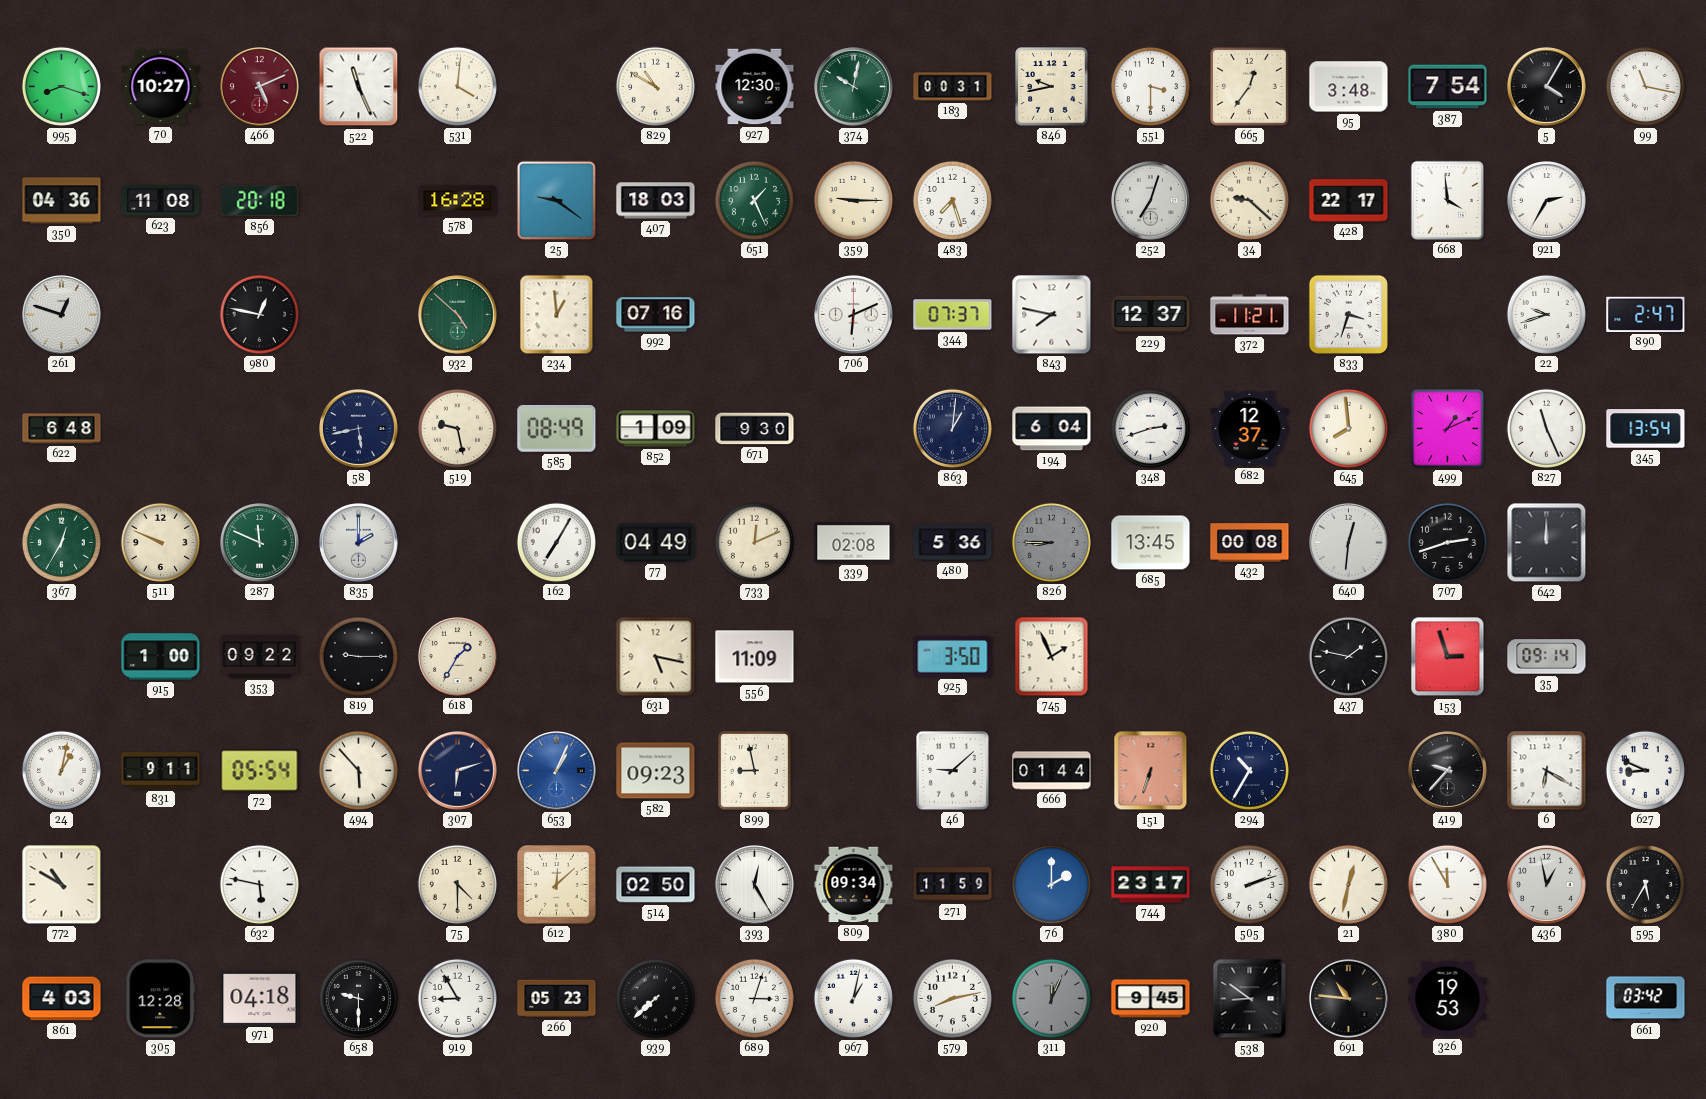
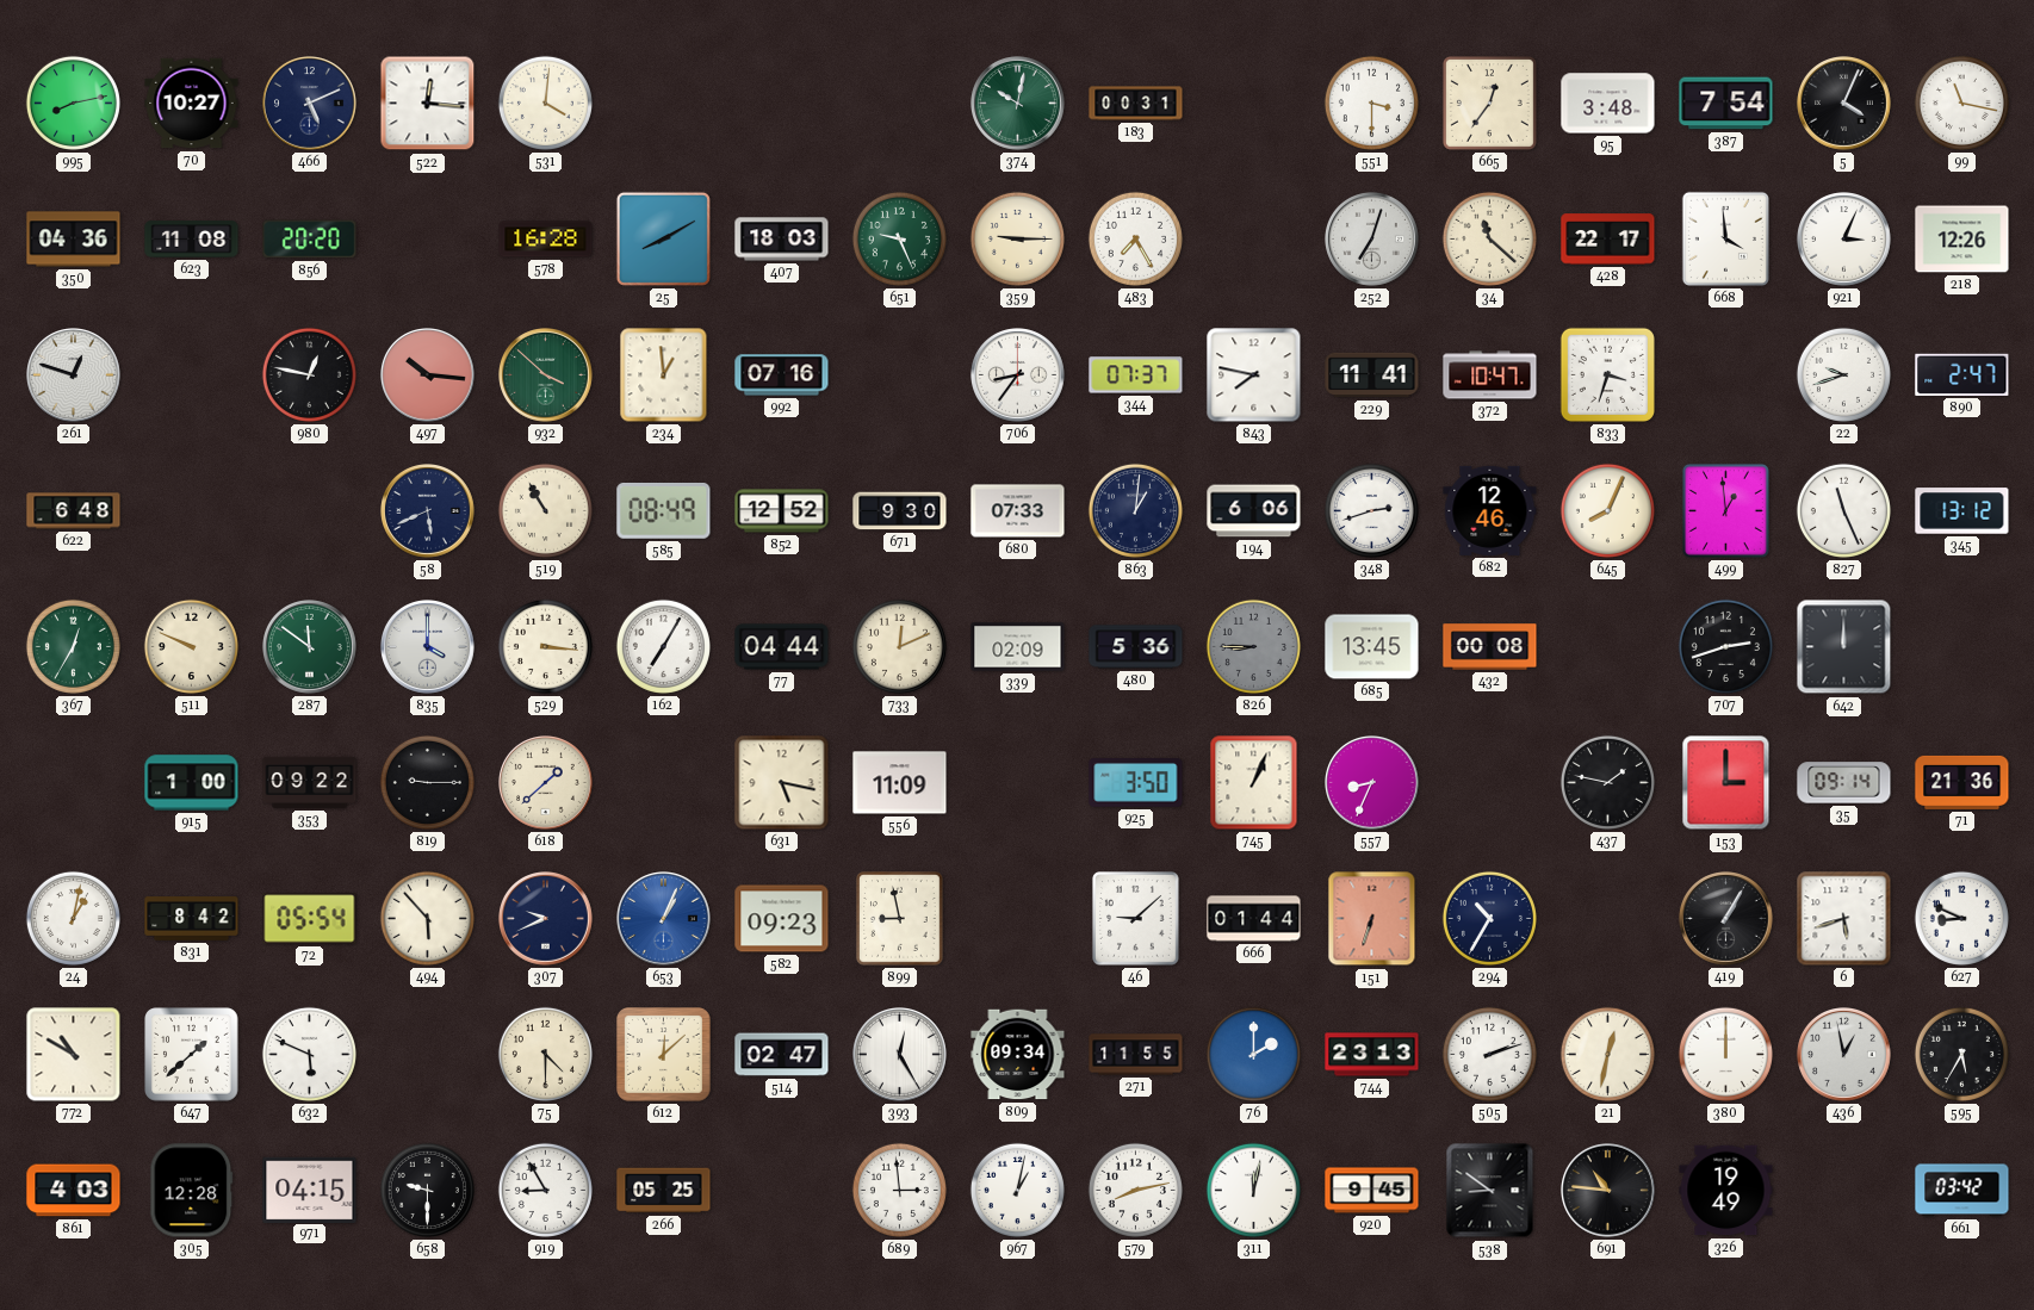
995: 8:18 -> 8:13
466 dial: burgundy -> navy
522: 11:26 -> 12:16
829: 10:50 -> none
927: 12:30 -> none
846: 9:43 -> none
5: 4:05 -> 4:04
856: 20:18 -> 20:20
25: 9:21 -> 8:10
651: 1:26 -> 9:26
483: 7:27 -> 7:25
34: 9:22 -> 11:22
921: 2:35 -> 3:04
218: none -> 12:26
497: none -> 10:16
932: 4:52 -> 3:52
706: 6:11 -> 8:36
229: 12:37 -> 11:41
372: 11:21 -> 10:47
58: 5:43 -> 5:41
519: 9:28 -> 10:55
852: 1:09 -> 12:52
680: none -> 07:33
194: 6:04 -> 6:06
682: 12:37 -> 12:46
645: 7:59 -> 8:04
499: 1:11 -> 12:59
345: 13:54 -> 13:12
287: 11:49 -> 11:51
835: 2:00 -> 4:00
529: none -> 3:16
77: 04:49 -> 04:44
339: 02:08 -> 02:09
640: 12:31 -> none
618: 1:35 -> 1:38
745: 1:56 -> 1:04
557: none -> 8:34
153: 2:57 -> 3:00
71: none -> 21:36
831: 9:11 -> 8:42
307: 6:12 -> 9:41
419: 9:37 -> 1:05
6: 6:20 -> 5:42
647: none -> 1:38
632: 5:47 -> 5:49
514: 02:50 -> 02:47
271: 11:59 -> 11:55
744: 23:17 -> 23:13
380: 11:55 -> 12:00
971: 04:18 -> 04:15
266: 05:23 -> 05:25
939: 7:38 -> none
689: 3:03 -> 2:59
311: 12:04 -> 12:02
311 dial: grey -> white
326: 19:53 -> 19:49
